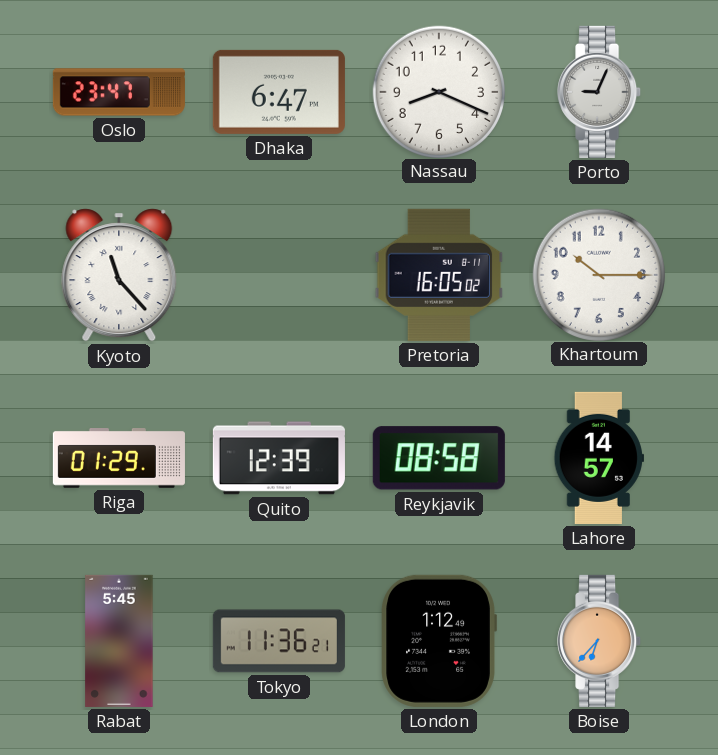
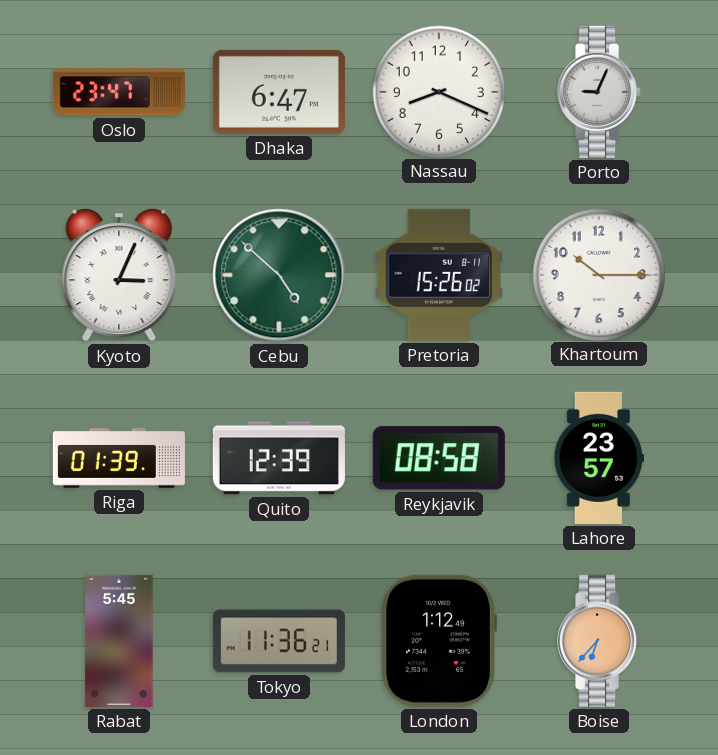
Kyoto: 11:23 -> 3:04
Cebu: none -> 4:52
Pretoria: 16:05 -> 15:26
Riga: 01:29 -> 01:39
Lahore: 14:57 -> 23:57
